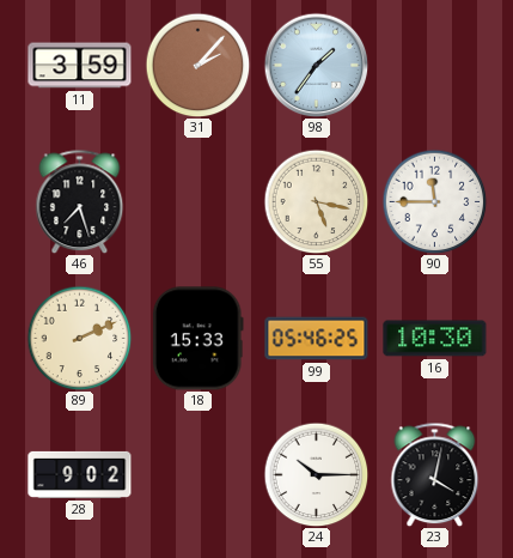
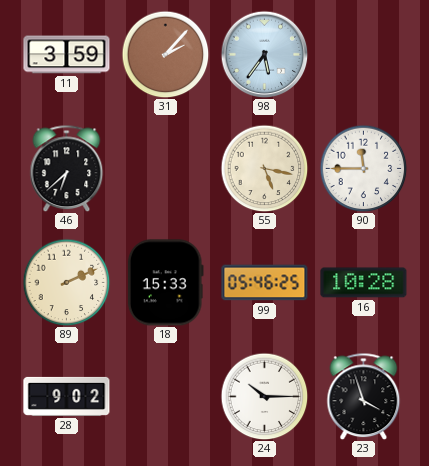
98: 1:36 -> 5:36
46: 7:27 -> 6:38
16: 10:30 -> 10:28
23: 4:02 -> 3:57
